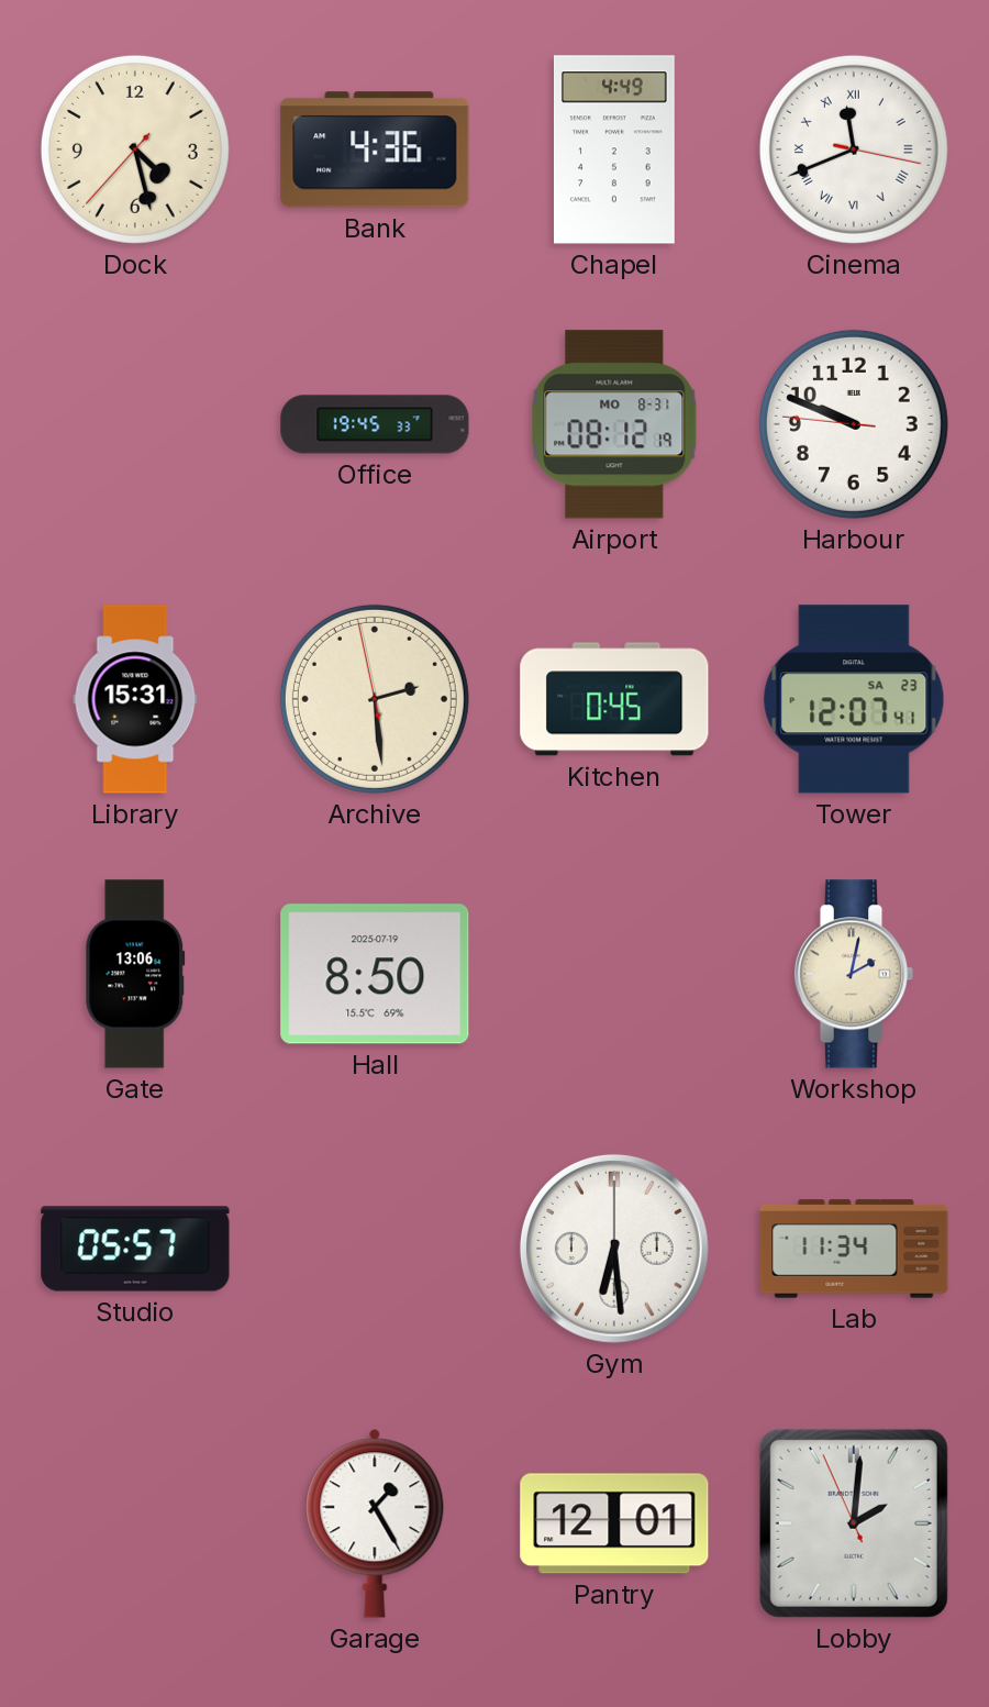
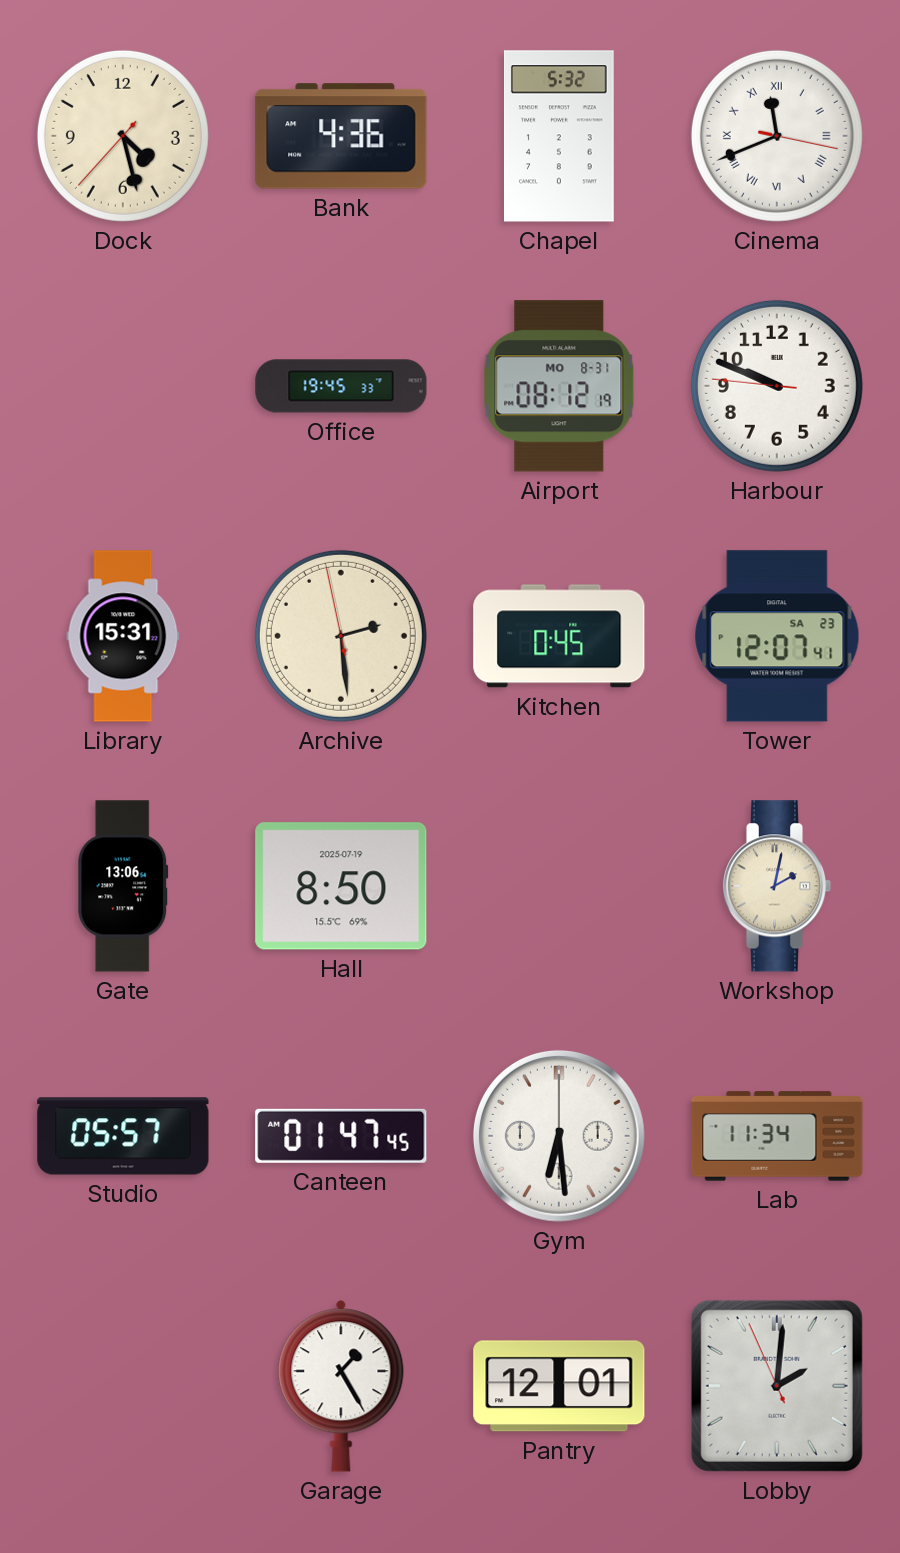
Chapel: 4:49 -> 5:32
Canteen: none -> 01:47
